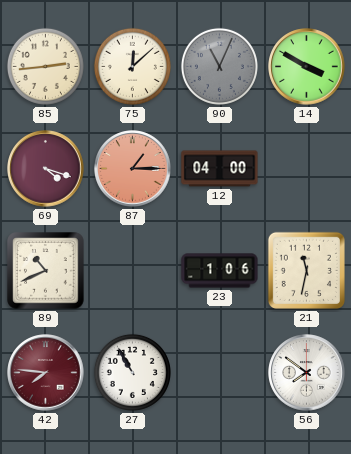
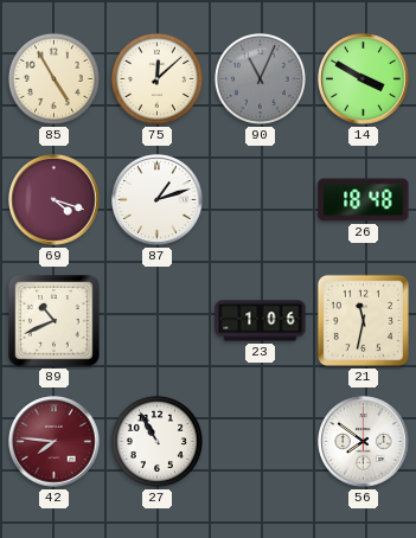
85: 2:44 -> 4:55
87: 1:15 -> 1:12
87 dial: salmon -> white
12: 04:00 -> none
26: none -> 18:48
